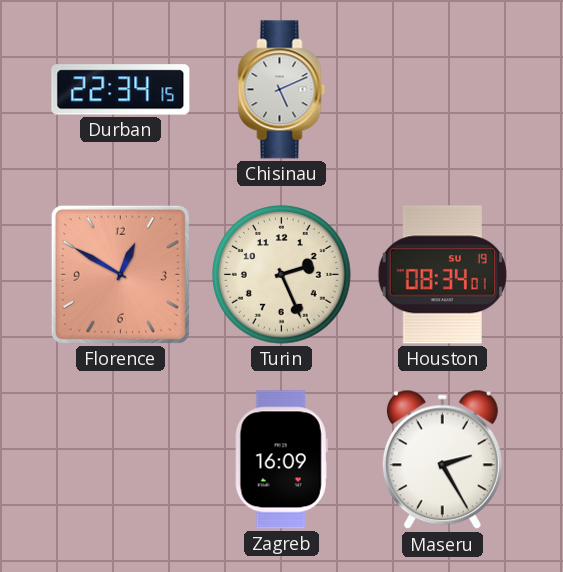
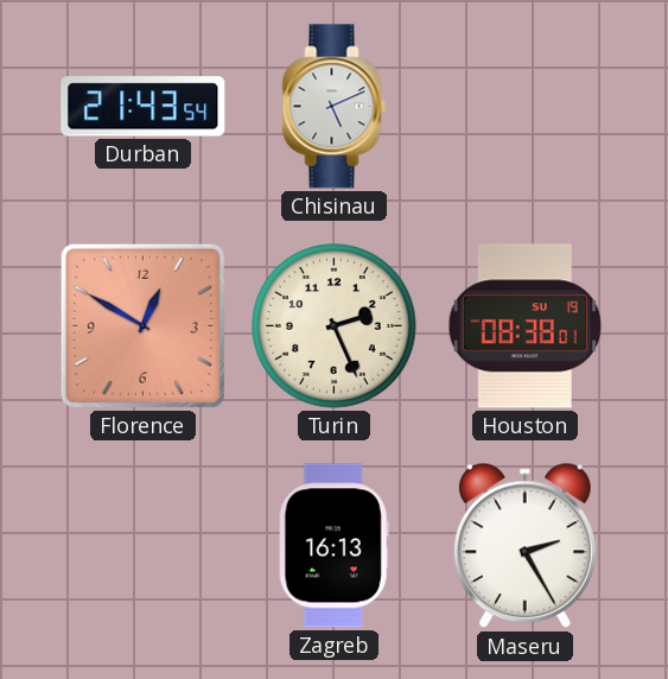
Durban: 22:34 -> 21:43
Houston: 08:34 -> 08:38
Zagreb: 16:09 -> 16:13
